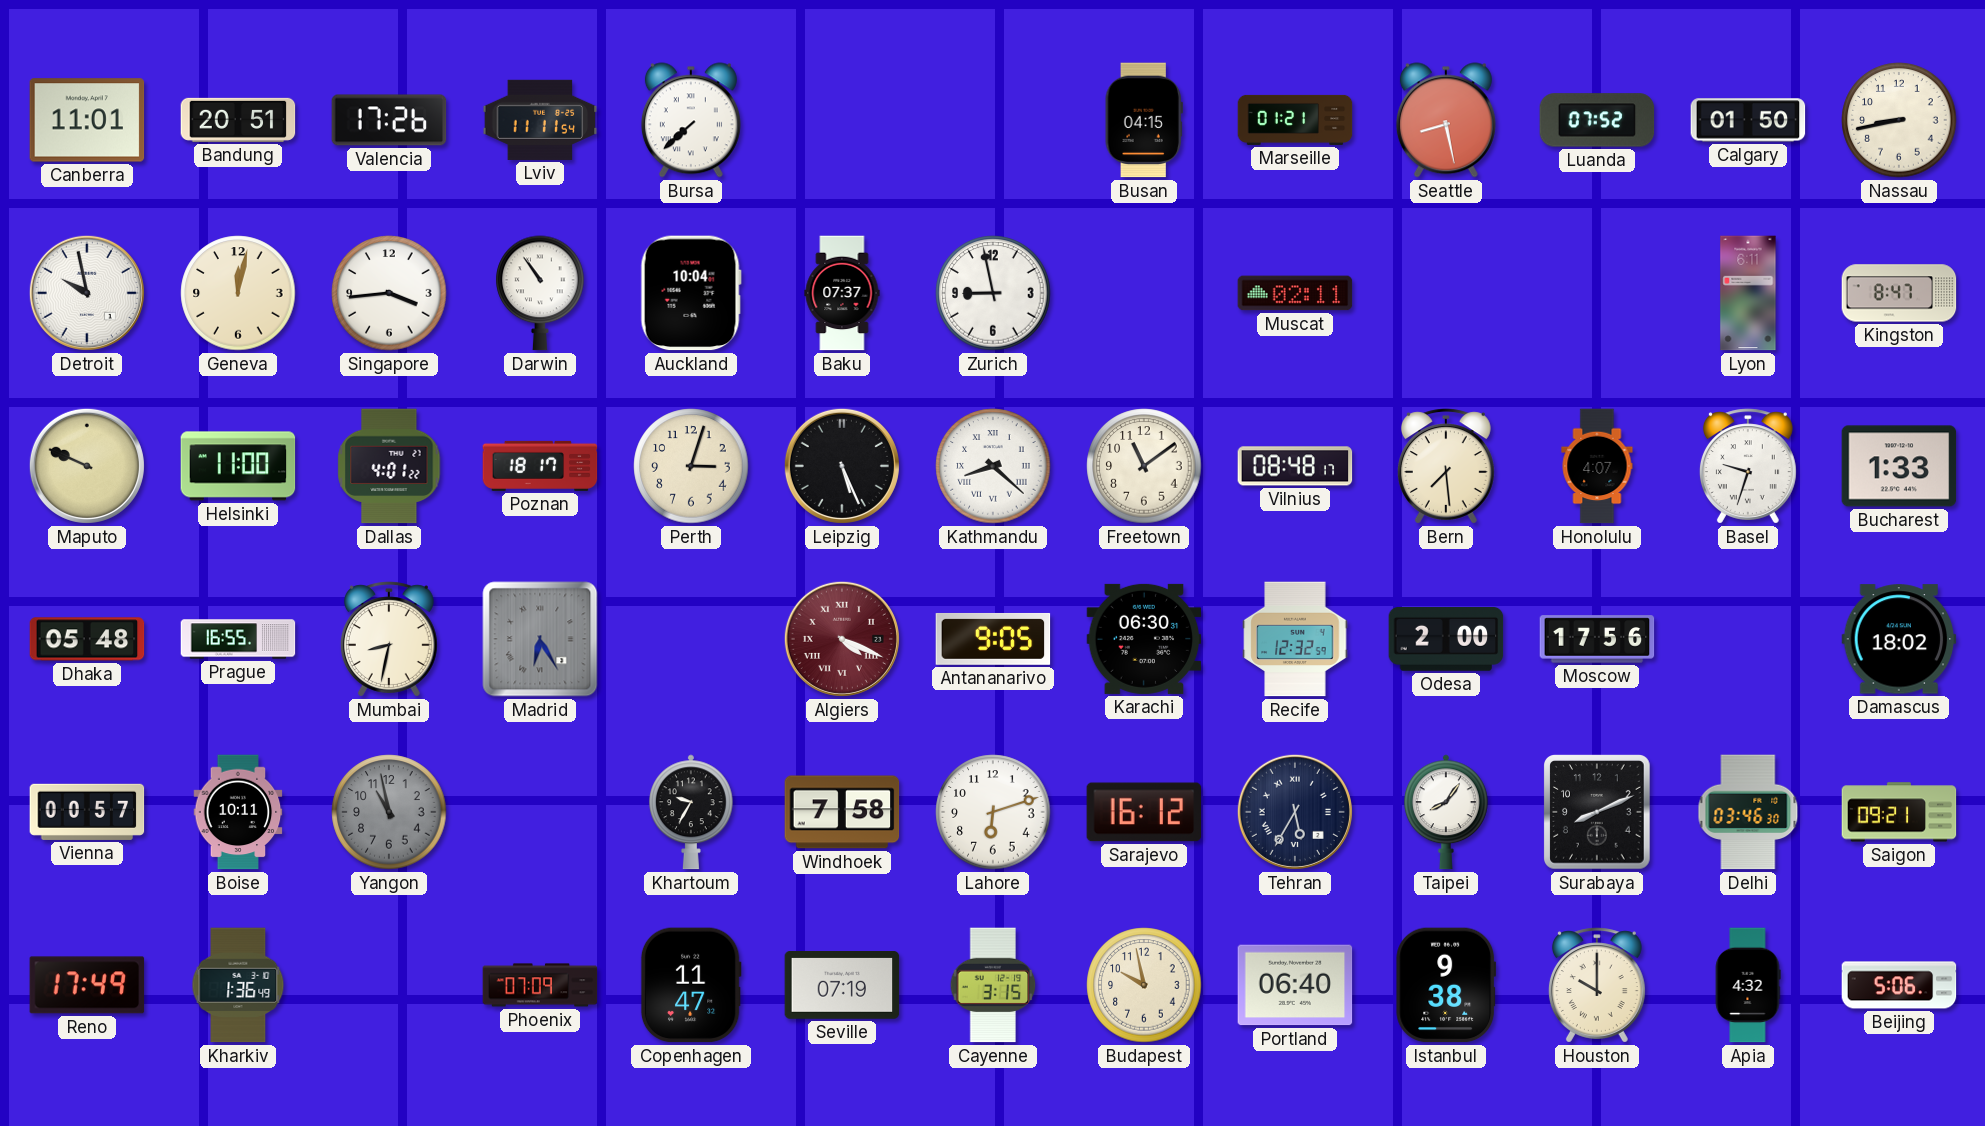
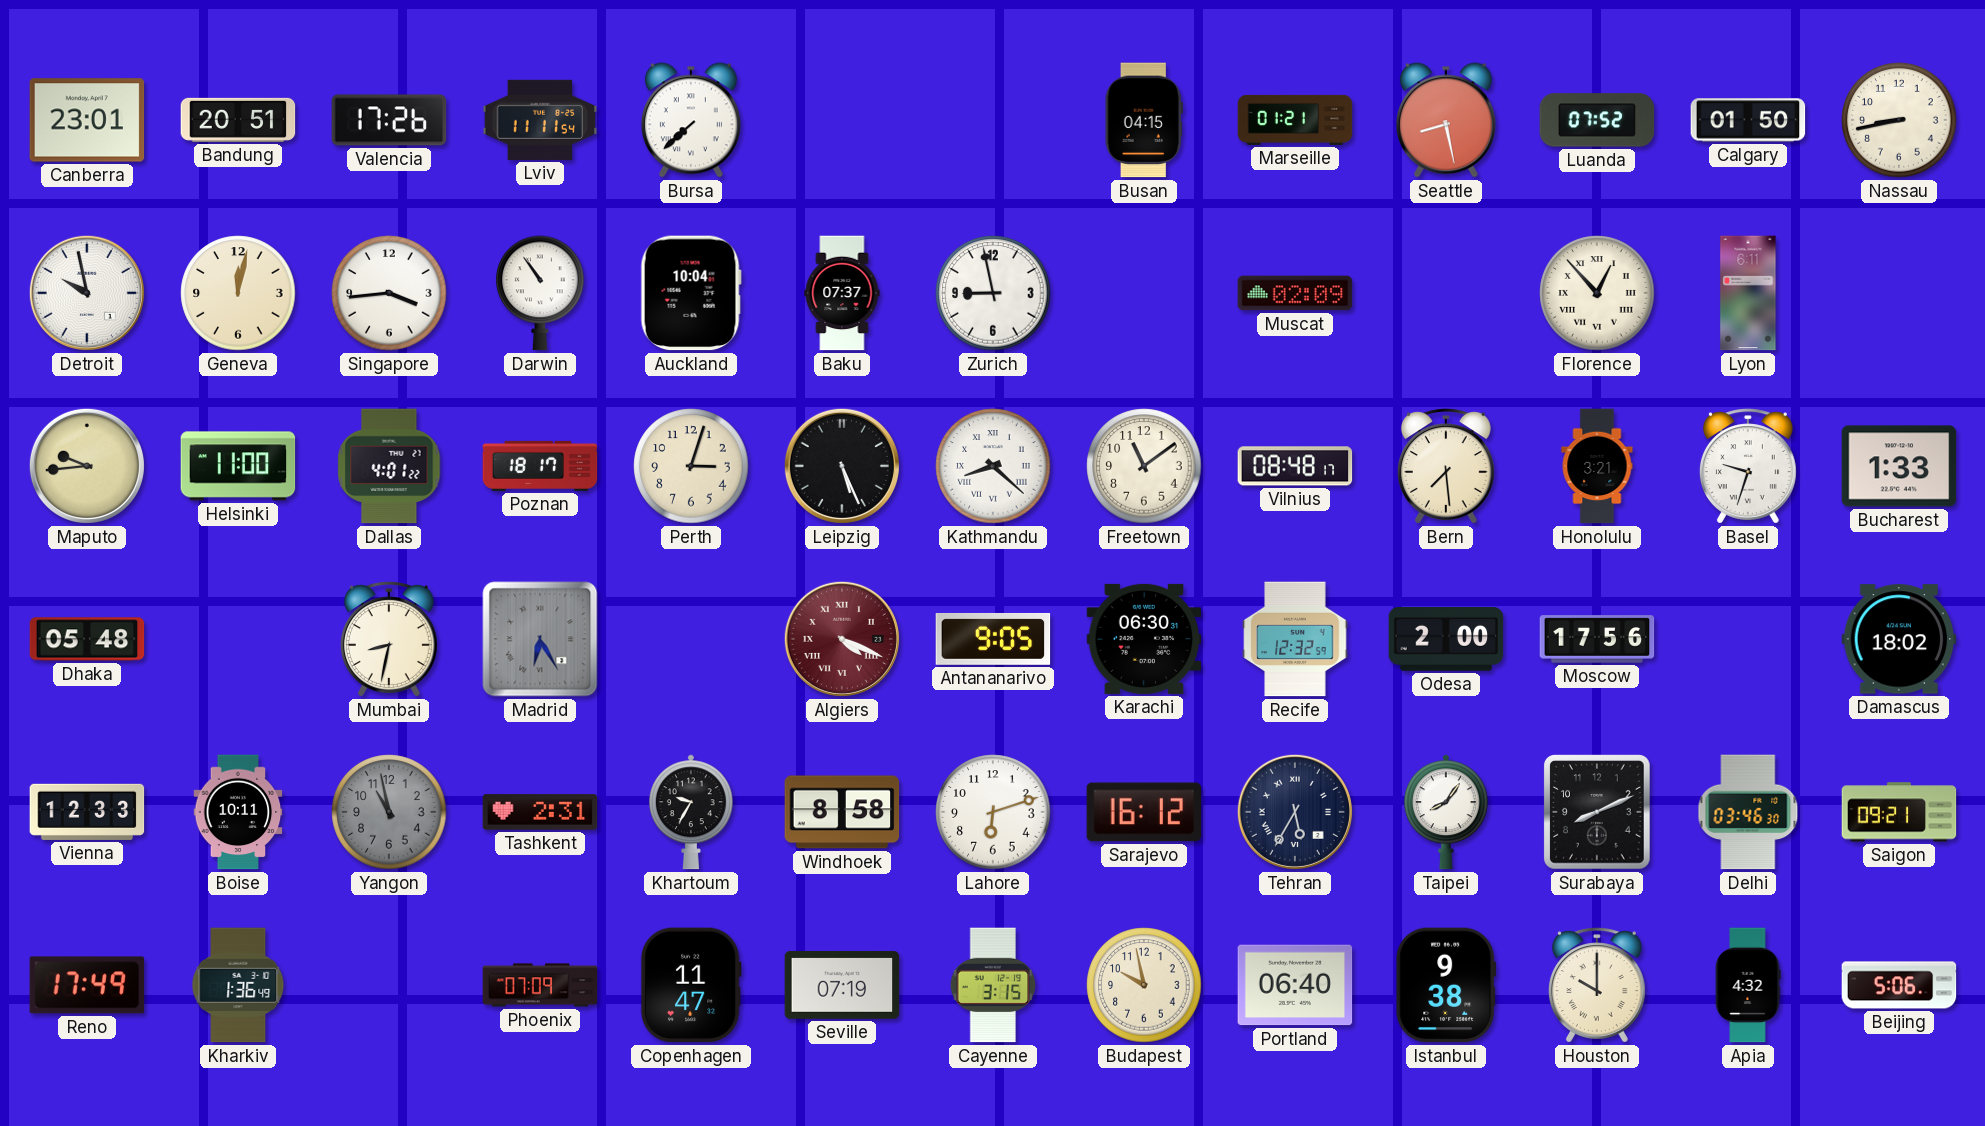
Canberra: 11:01 -> 23:01
Muscat: 02:11 -> 02:09
Florence: none -> 12:53
Kingston: 8:47 -> none
Maputo: 9:49 -> 9:44
Honolulu: 4:07 -> 3:21
Prague: 16:55 -> none
Vienna: 00:57 -> 12:33
Tashkent: none -> 2:31
Windhoek: 7:58 -> 8:58
